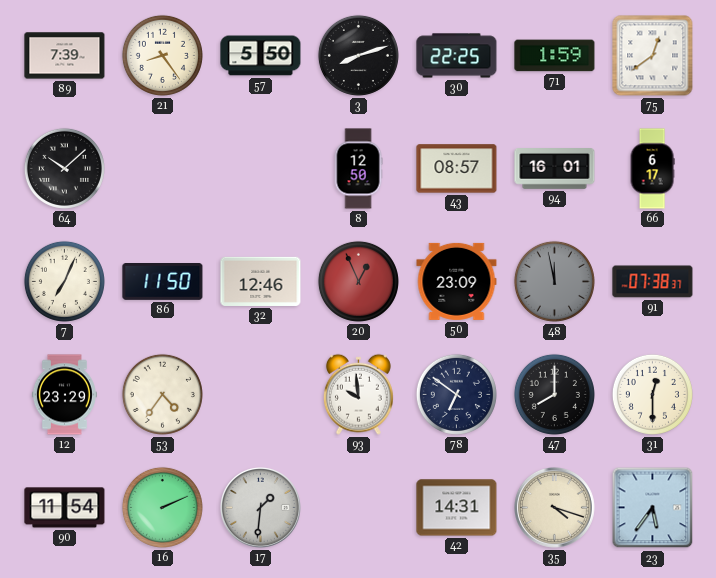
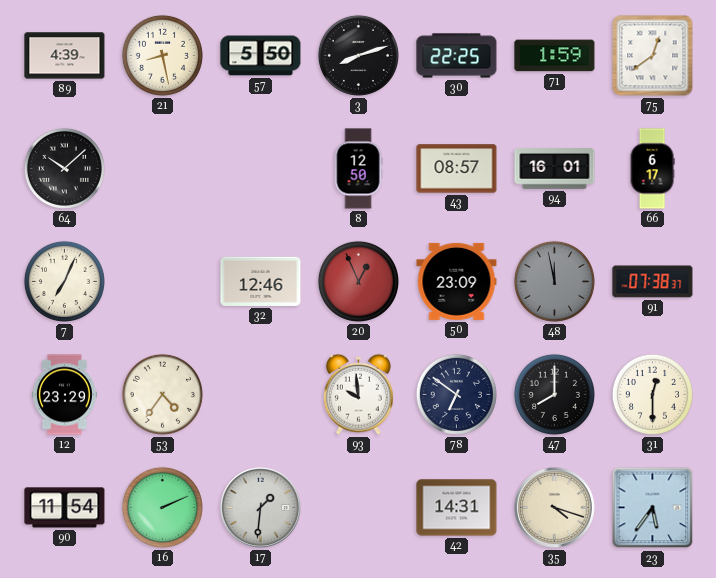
89: 7:39 -> 4:39
21: 8:24 -> 8:28
86: 11:50 -> none
